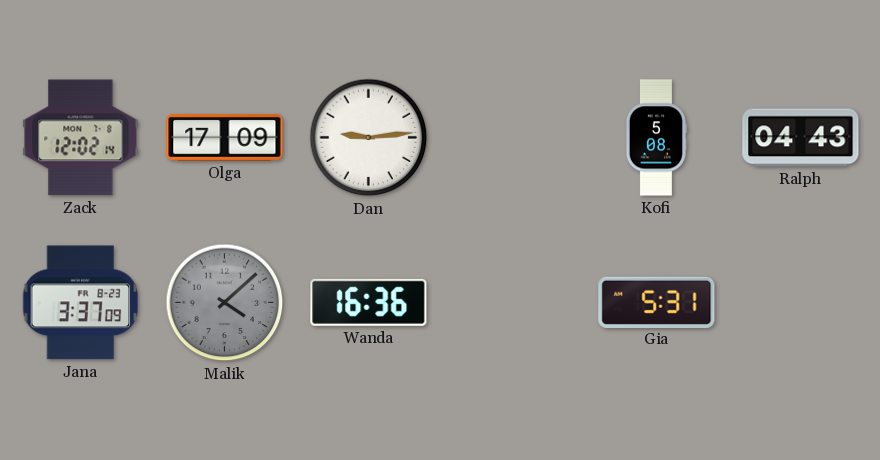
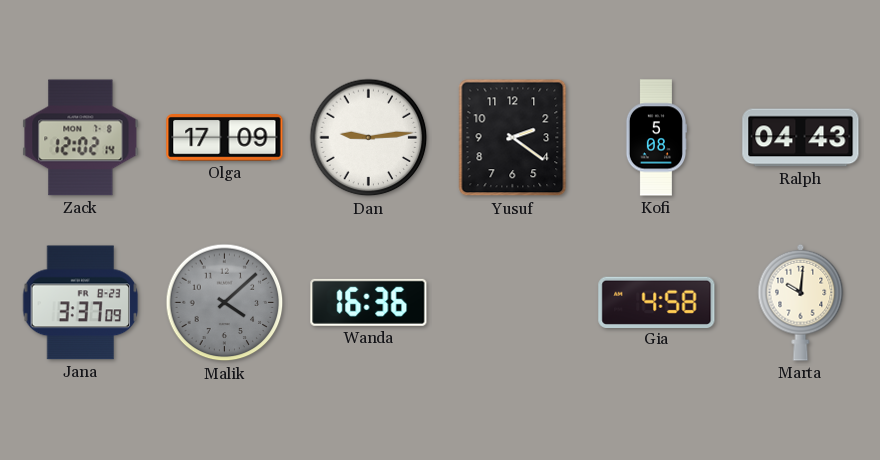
Yusuf: none -> 2:21
Gia: 5:31 -> 4:58
Marta: none -> 10:01
